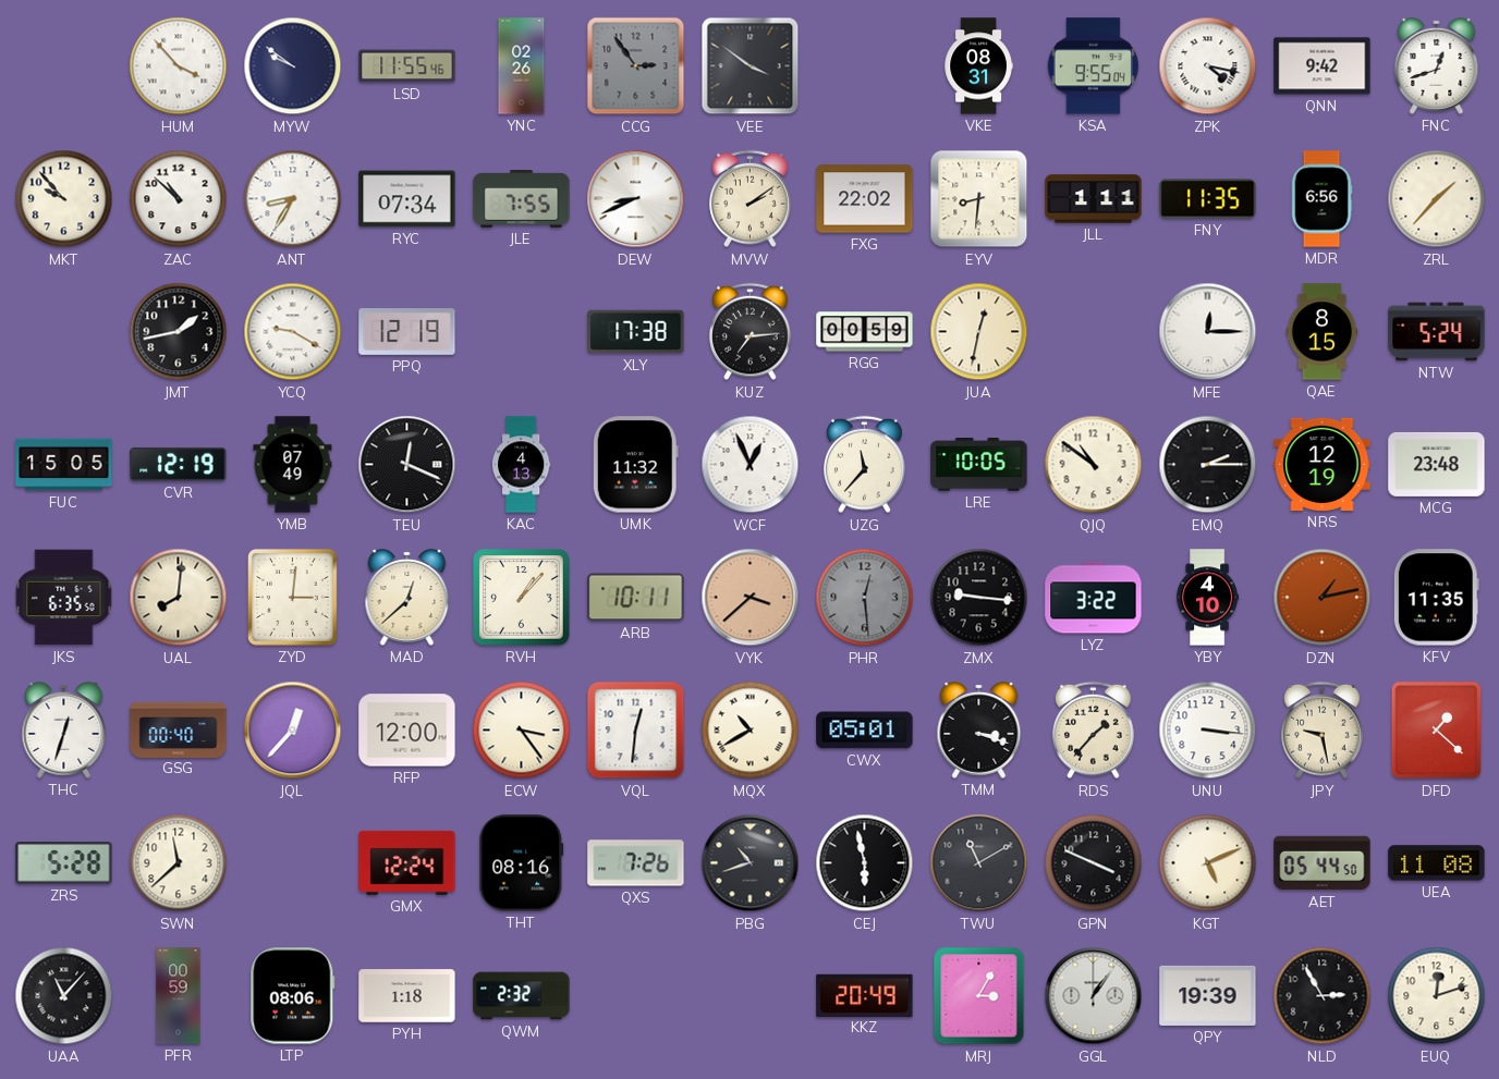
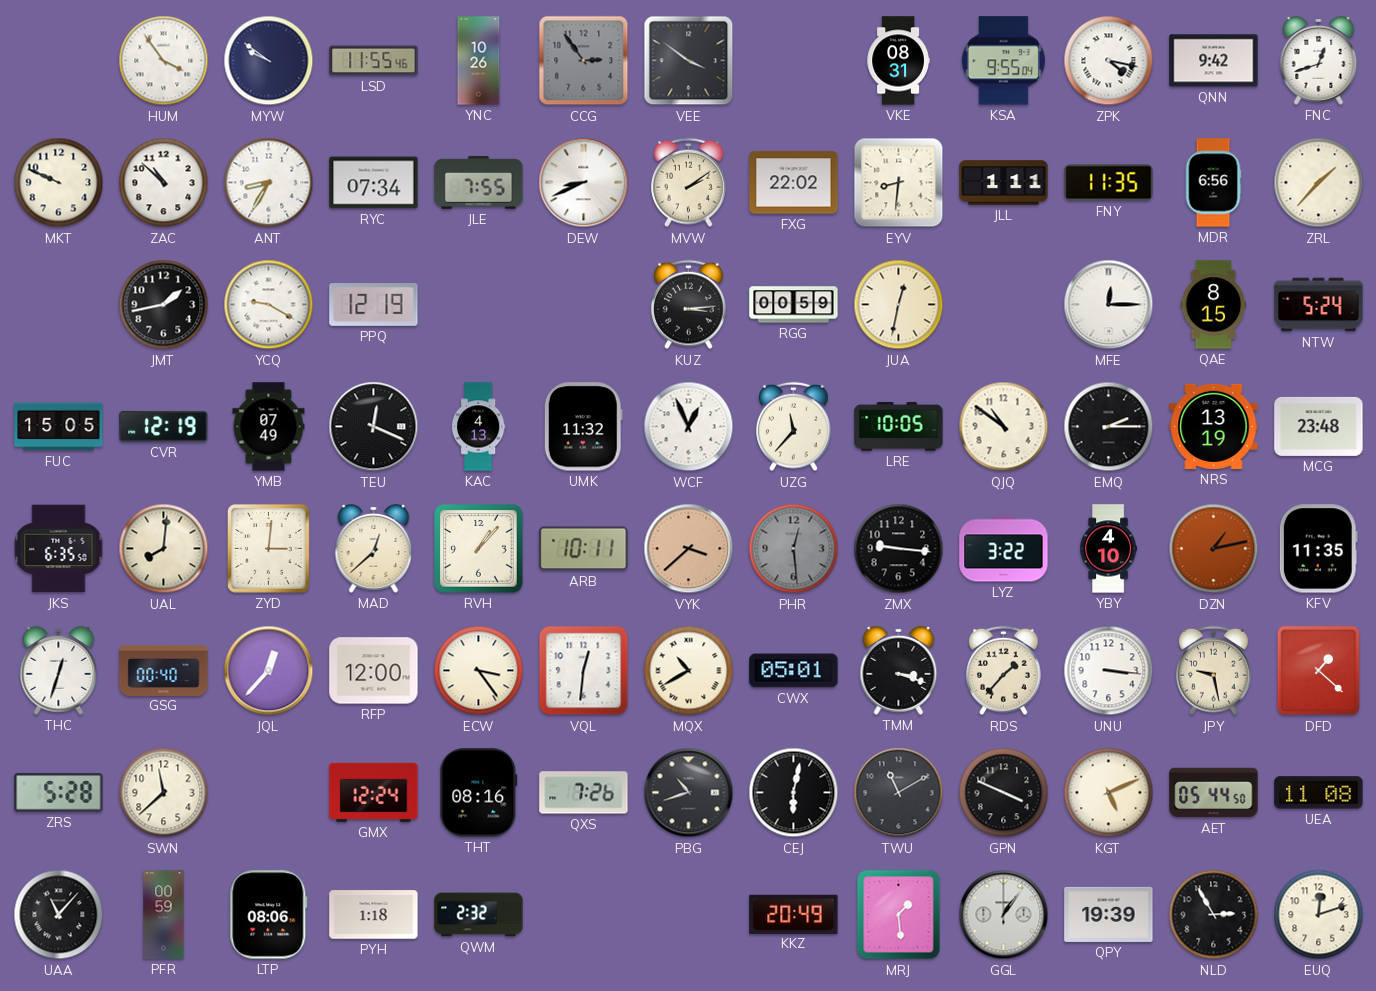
HUM: 3:53 -> 3:54
YNC: 02:26 -> 10:26
MKT: 9:53 -> 9:49
XLY: 17:38 -> none
KUZ: 7:14 -> 3:14
NRS: 12:19 -> 13:19
CEJ: 5:58 -> 6:02
MRJ: 3:05 -> 1:29
